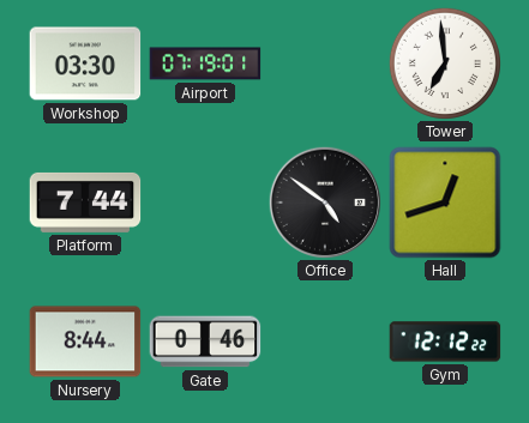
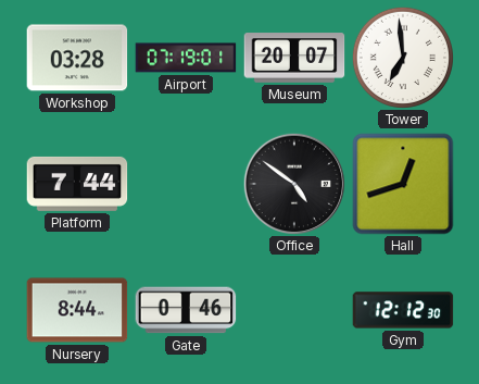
Workshop: 03:30 -> 03:28
Museum: none -> 20:07
Gym: 12:12:22 -> 12:12:30
